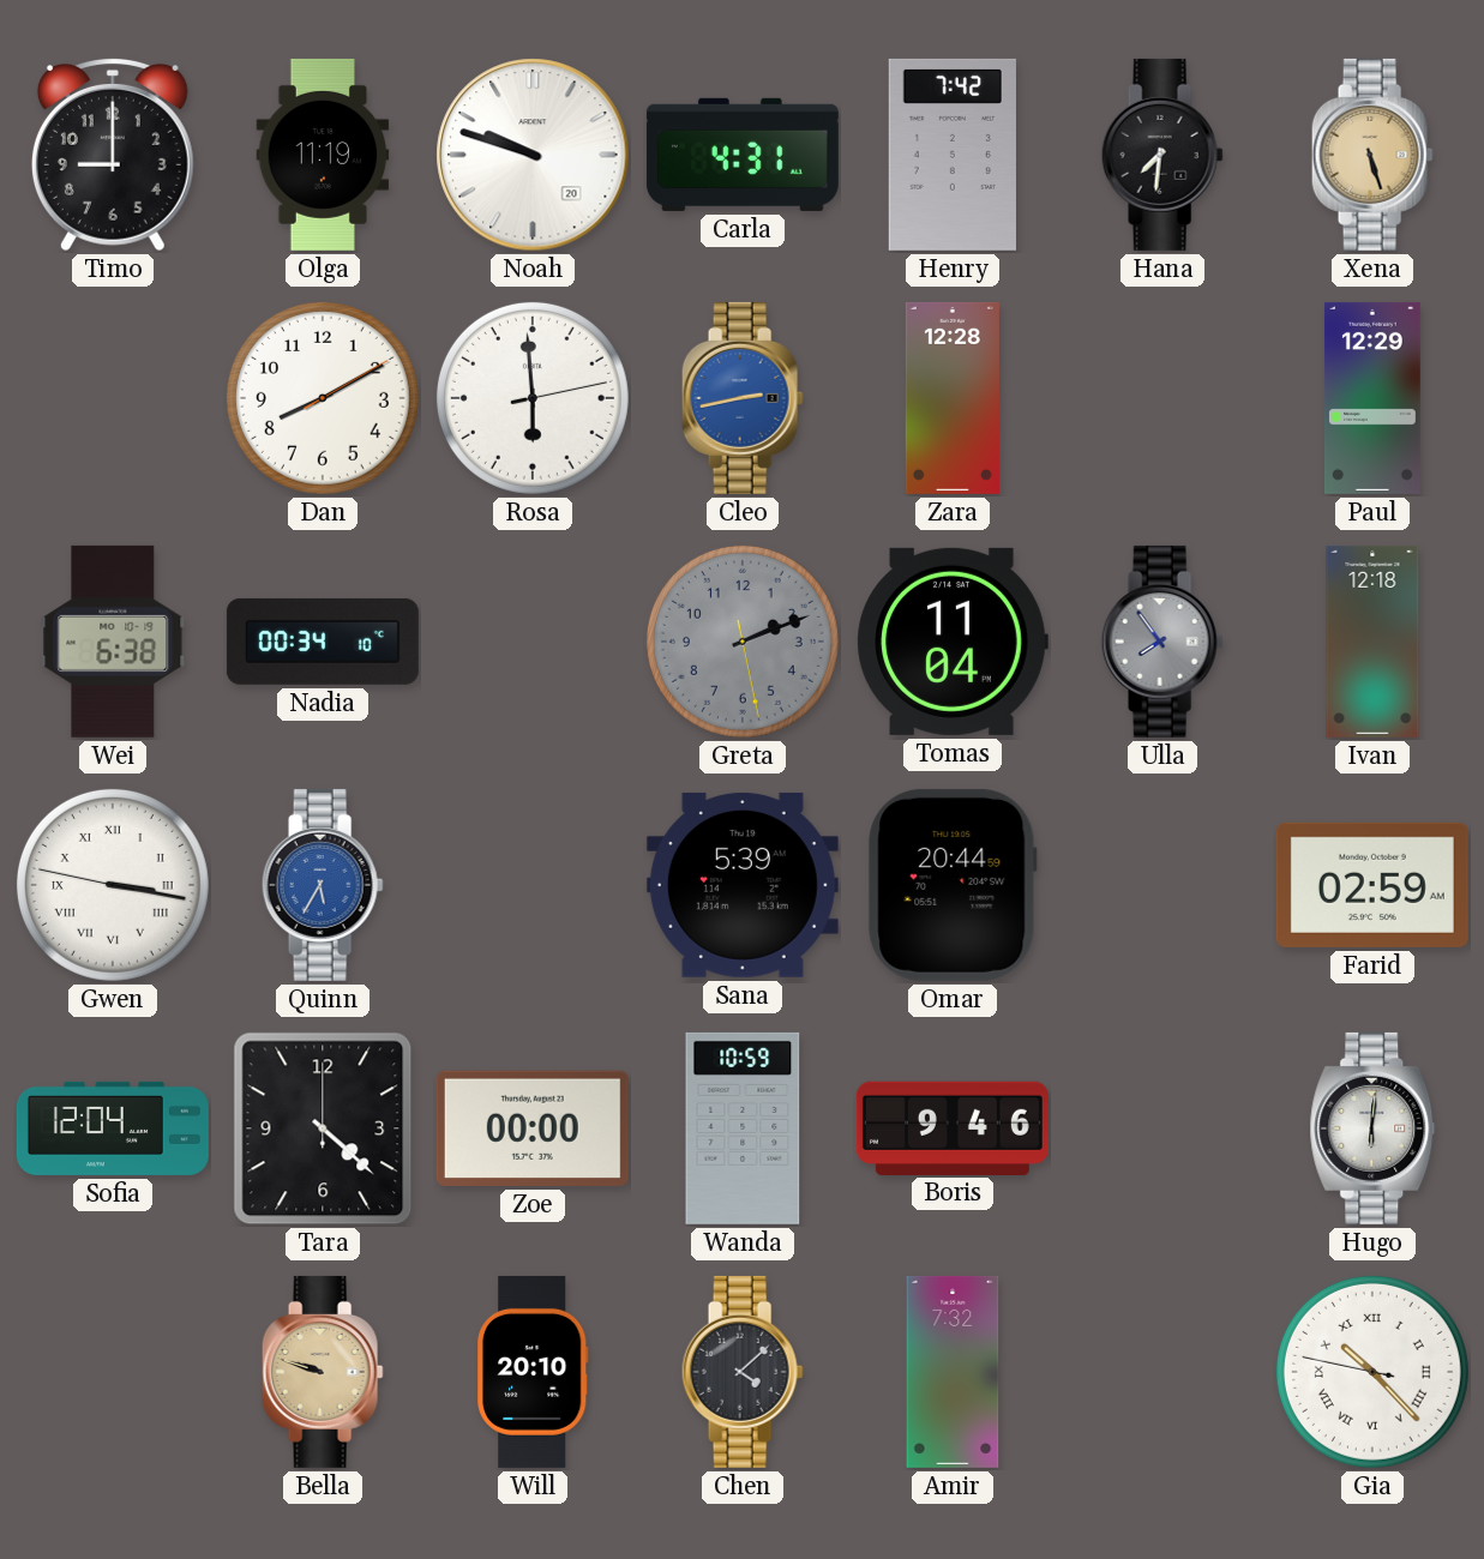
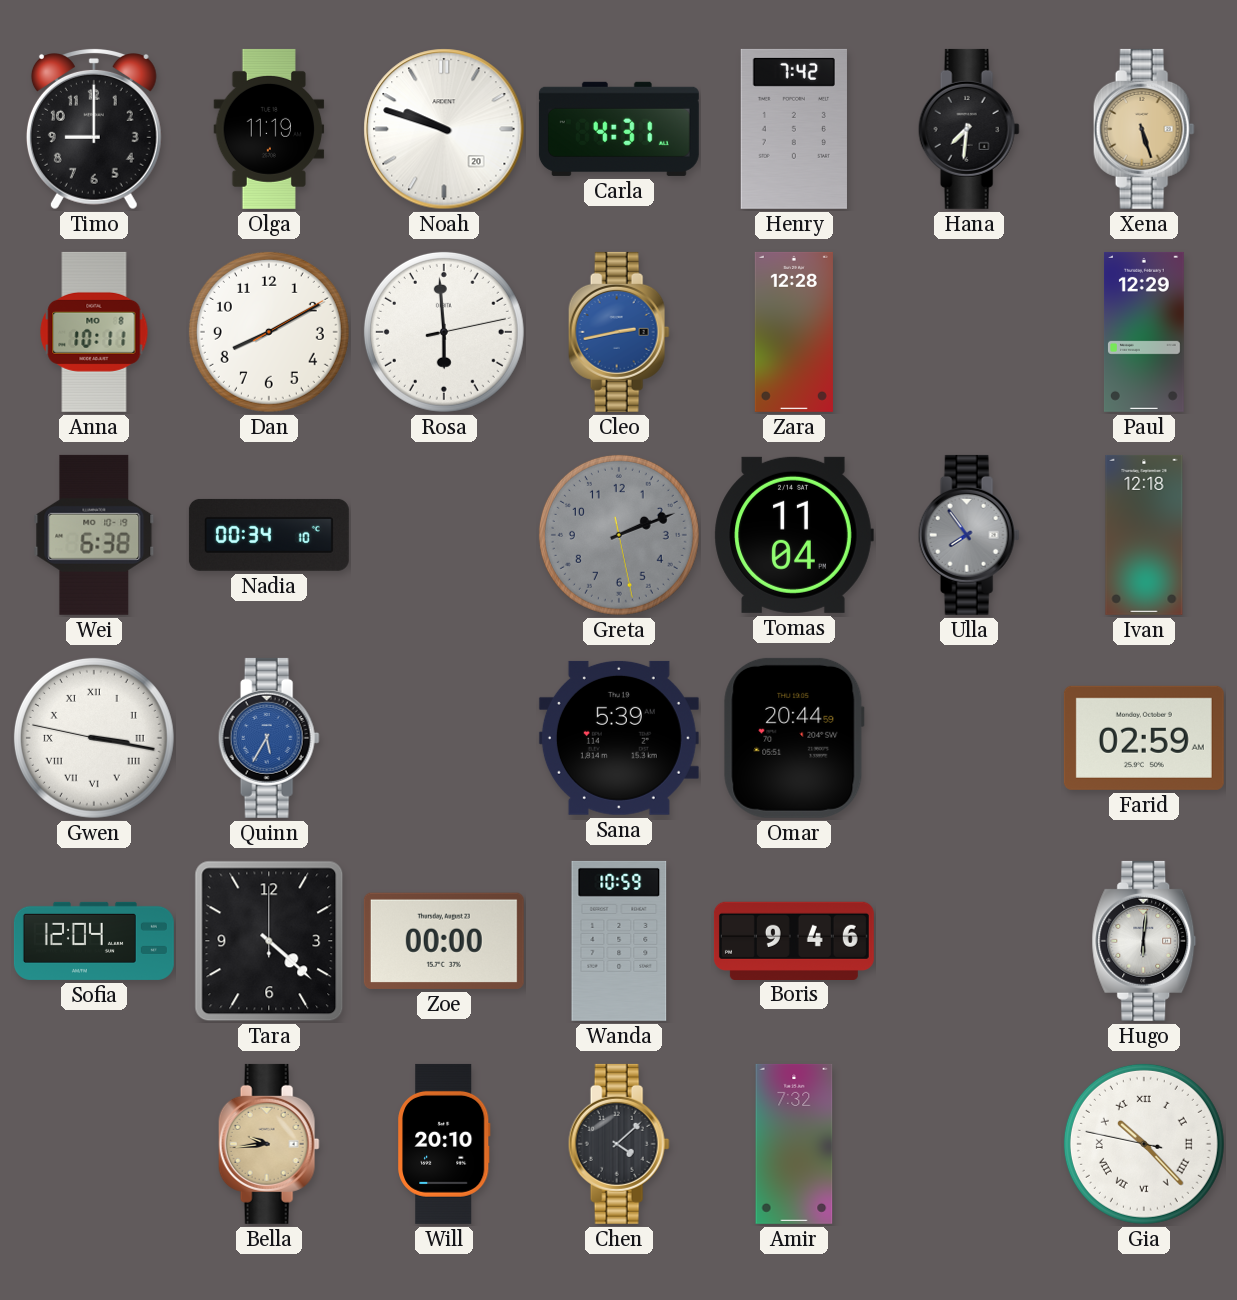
Anna: none -> 10:11
Bella: 9:48 -> 9:44
